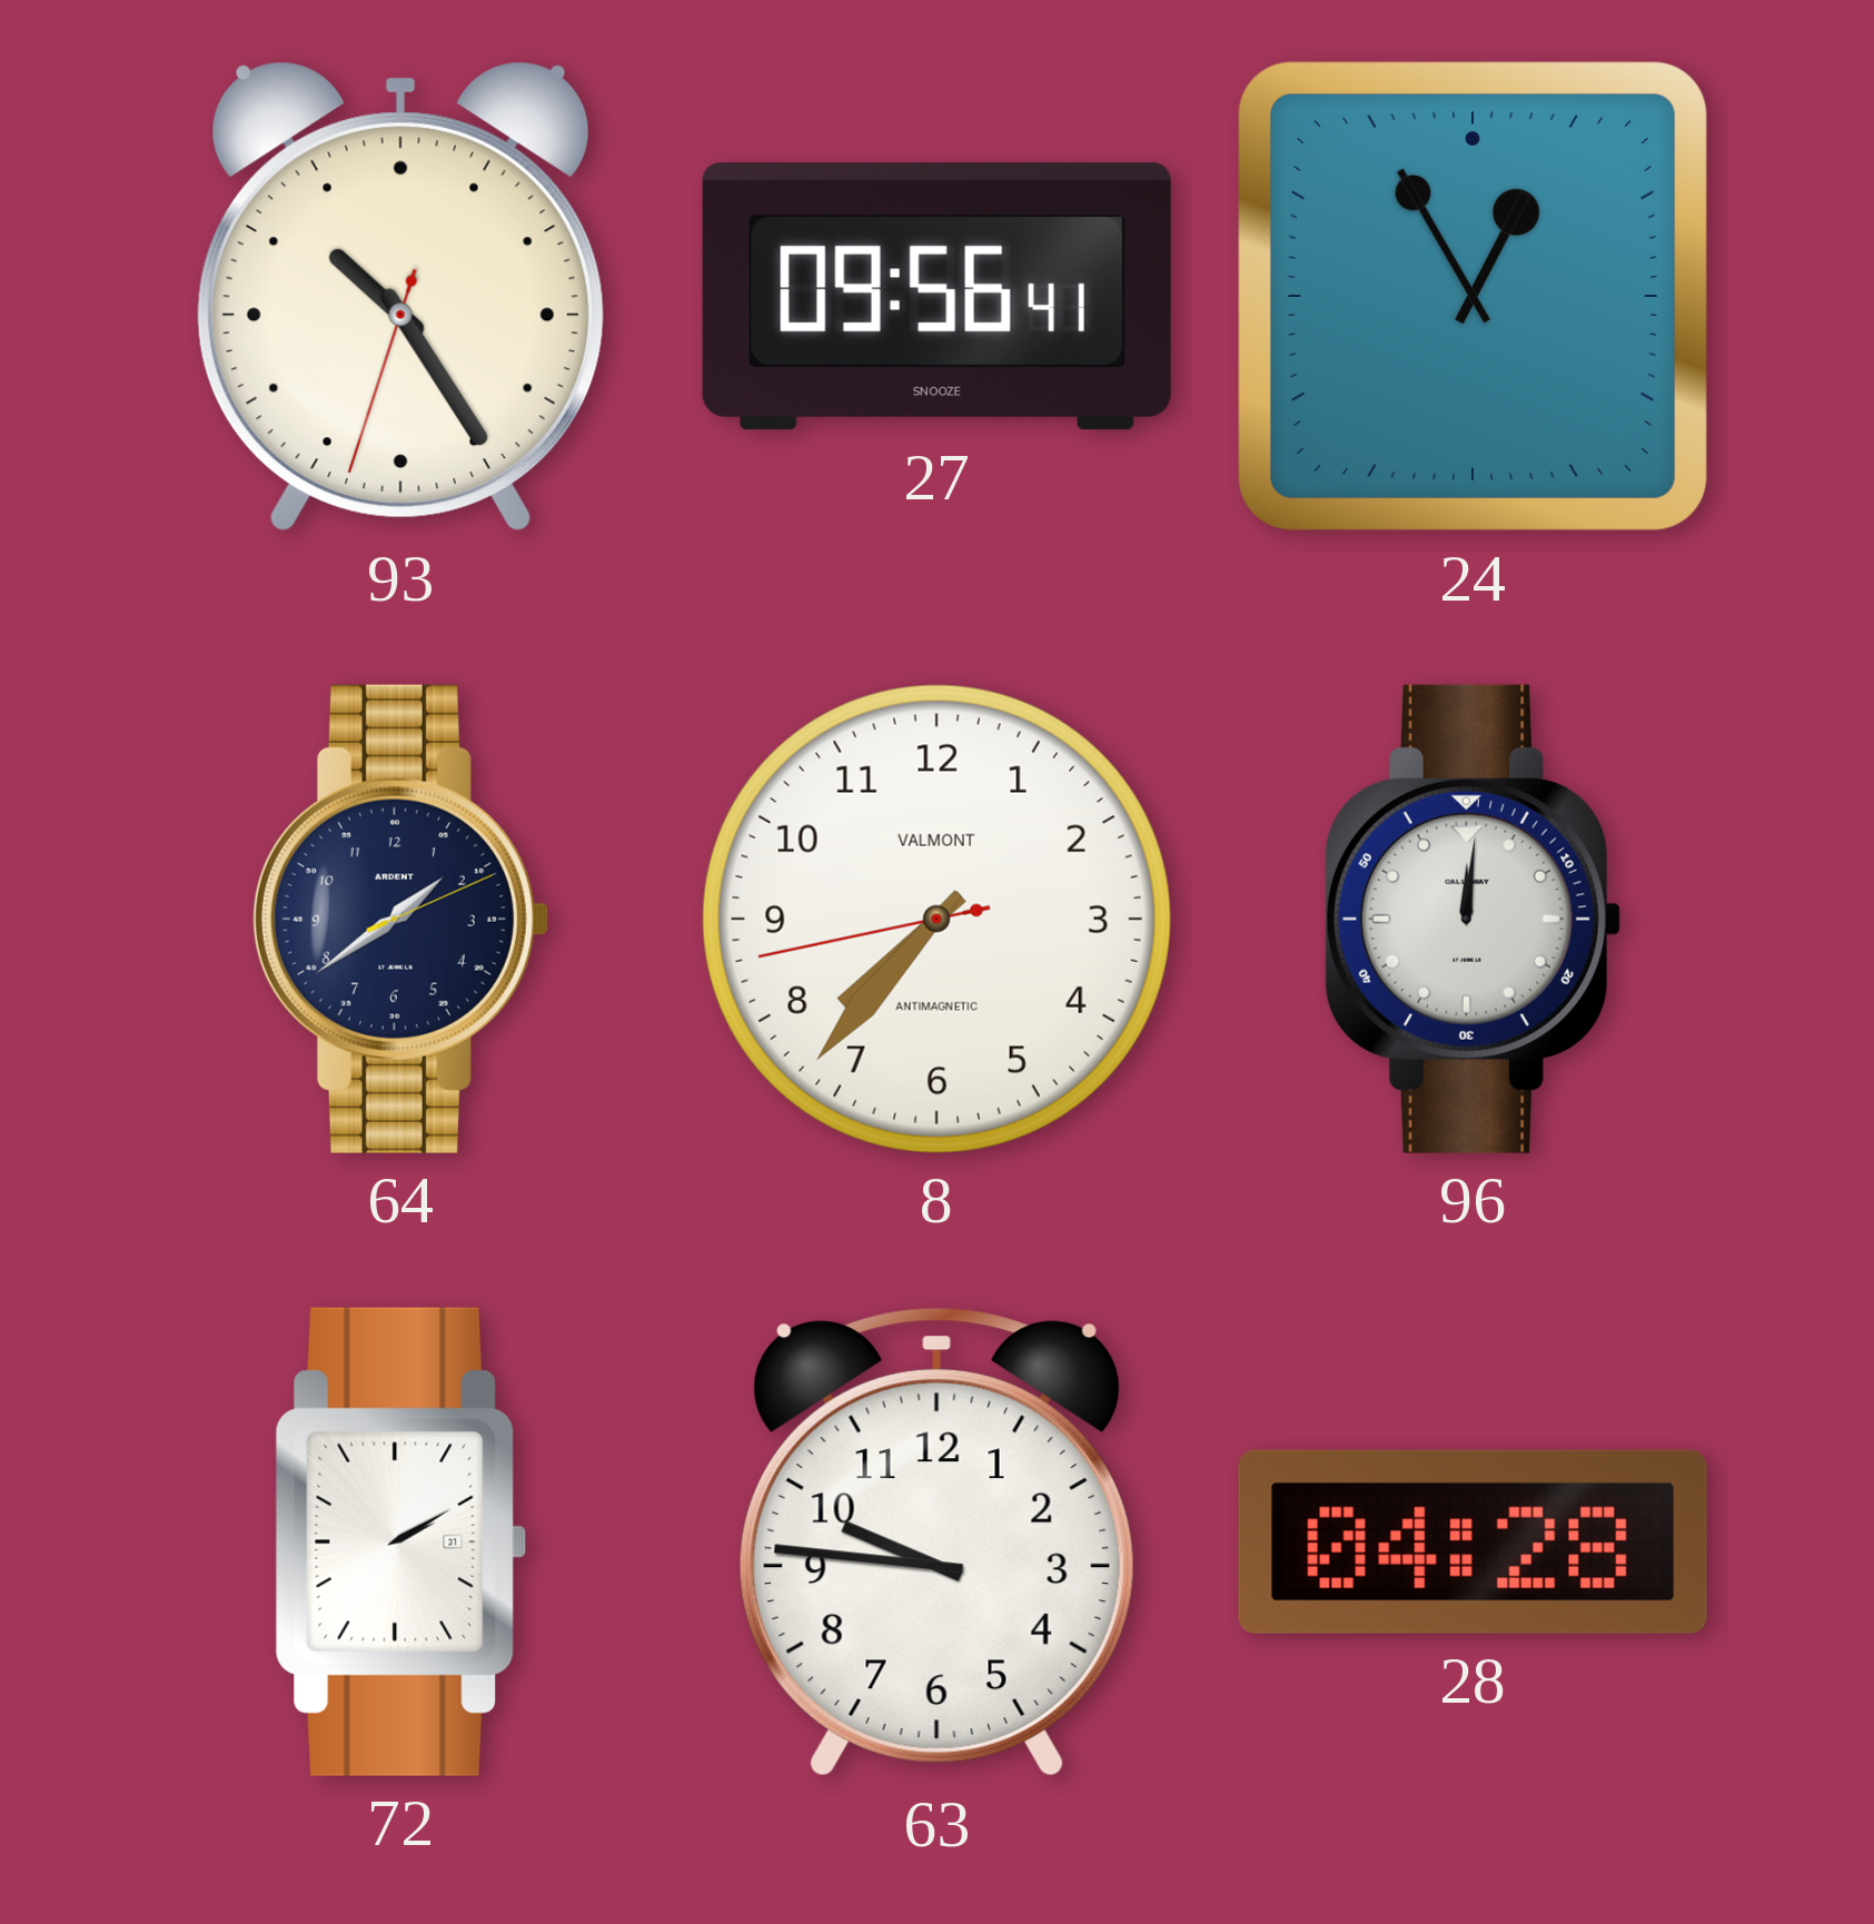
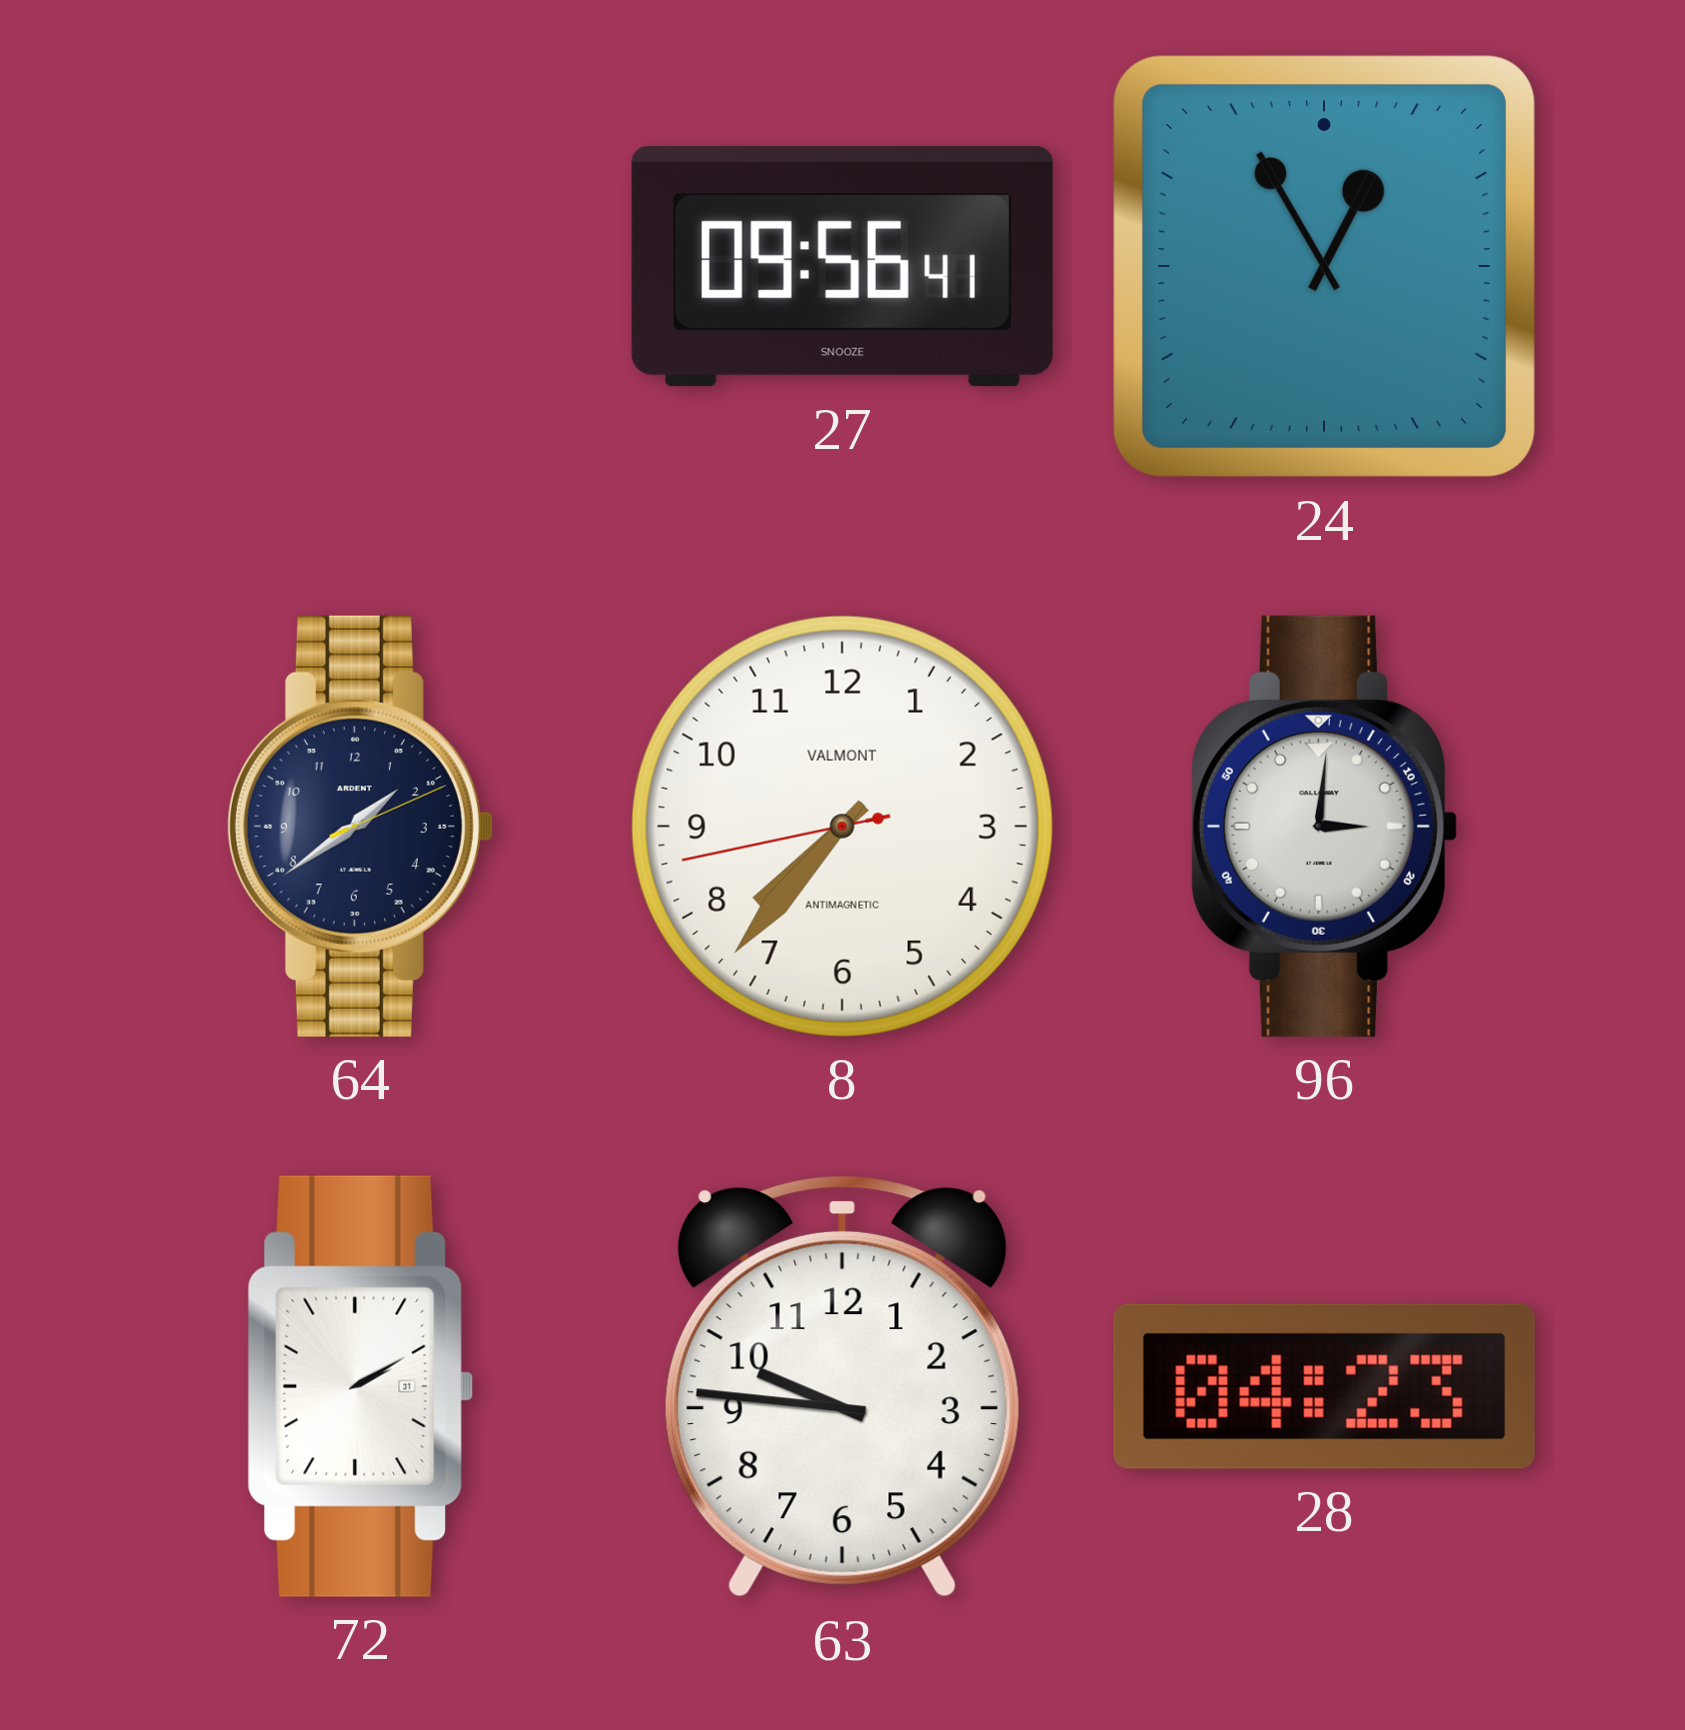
93: 10:24 -> none
96: 12:01 -> 3:01
28: 04:28 -> 04:23
